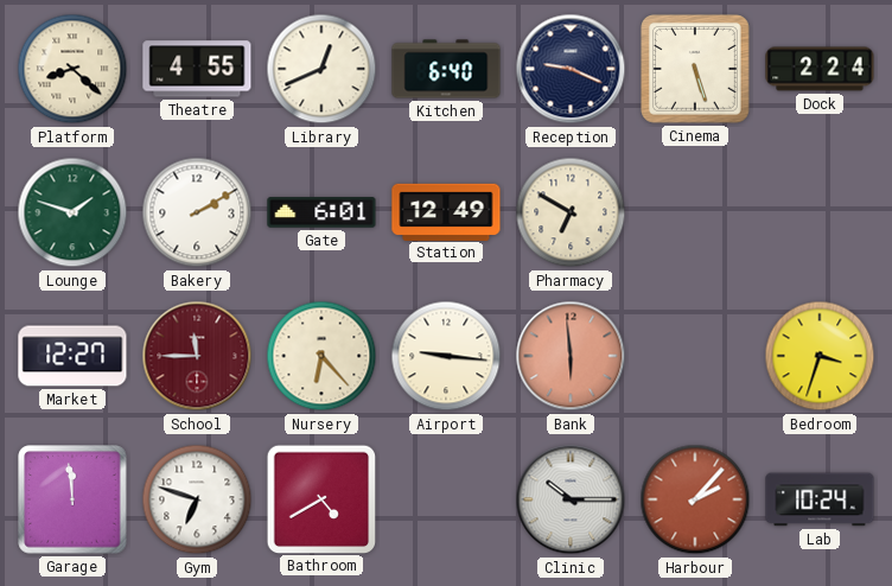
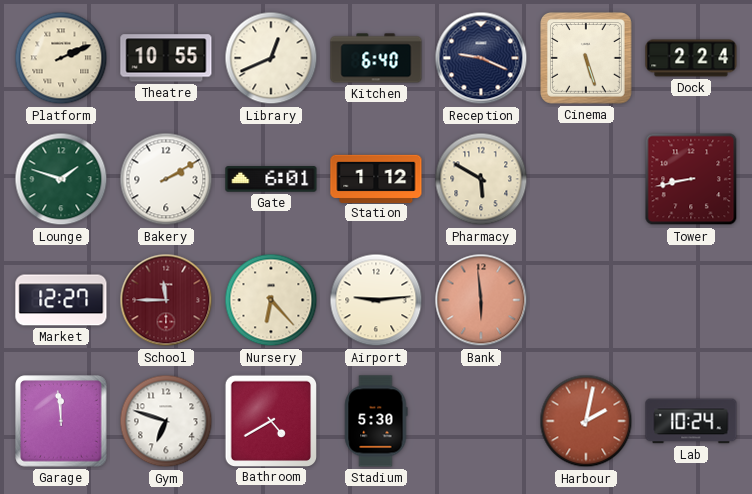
Platform: 8:22 -> 2:11
Theatre: 4:55 -> 10:55
Station: 12:49 -> 1:12
Pharmacy: 6:50 -> 5:50
Tower: none -> 8:43
Airport: 9:16 -> 9:14
Bedroom: 3:33 -> none
Stadium: none -> 5:30
Clinic: 10:15 -> none
Harbour: 2:07 -> 2:02
